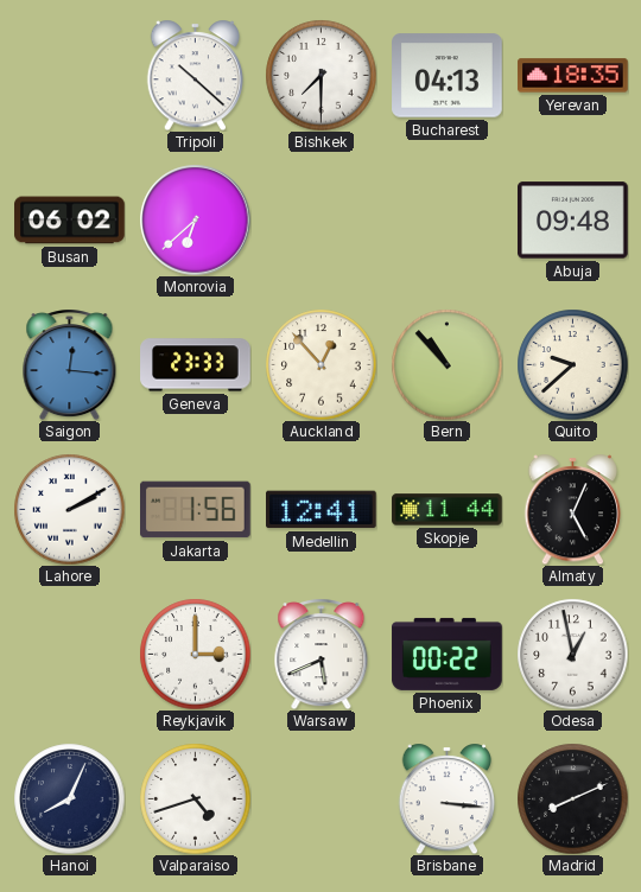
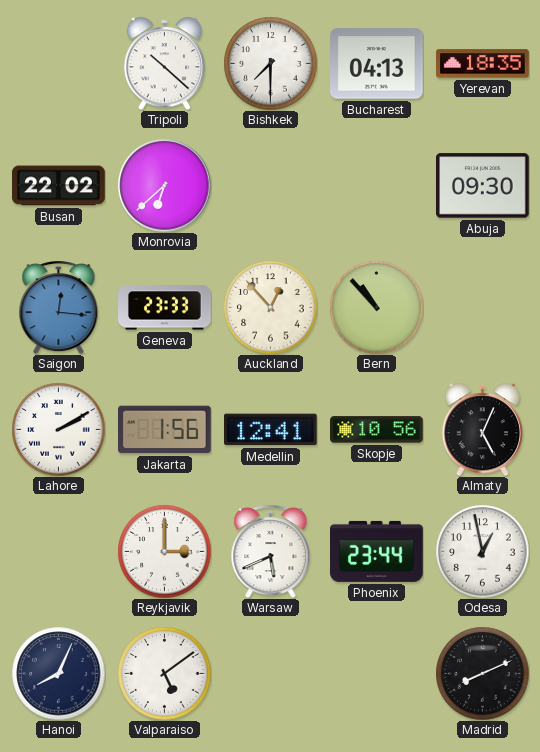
Busan: 06:02 -> 22:02
Abuja: 09:48 -> 09:30
Quito: 9:38 -> none
Skopje: 11:44 -> 10:56
Phoenix: 00:22 -> 23:44
Valparaiso: 4:42 -> 5:09
Brisbane: 3:16 -> none
